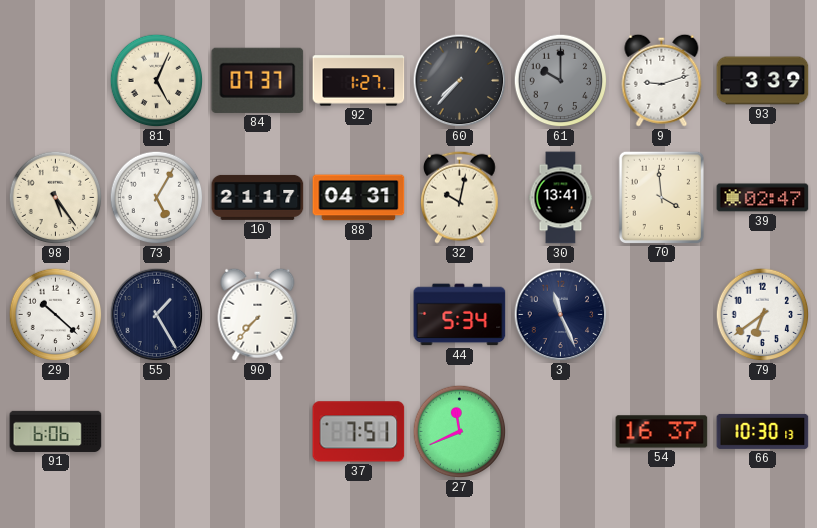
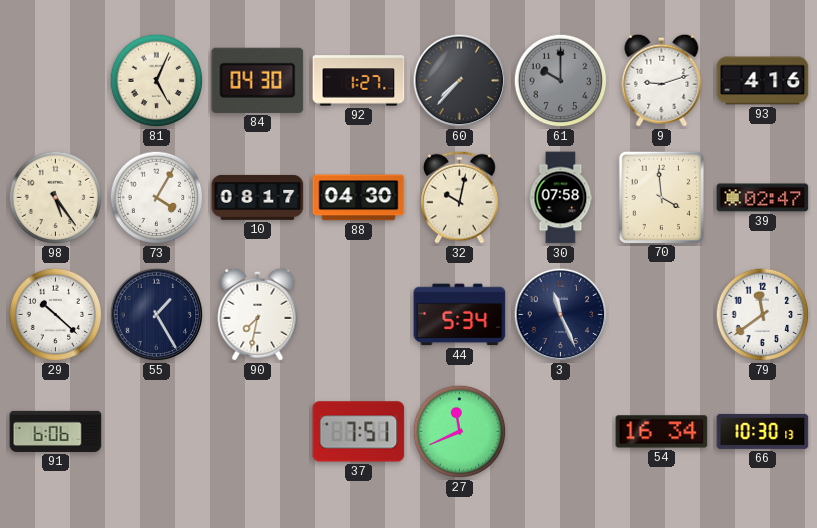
84: 07:37 -> 04:30
93: 3:39 -> 4:16
73: 5:05 -> 4:05
10: 21:17 -> 08:17
88: 04:31 -> 04:30
30: 13:41 -> 07:58
90: 7:37 -> 7:32
79: 6:39 -> 11:39
54: 16:37 -> 16:34
